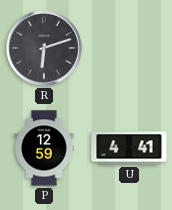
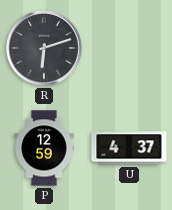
U: 4:41 -> 4:37
